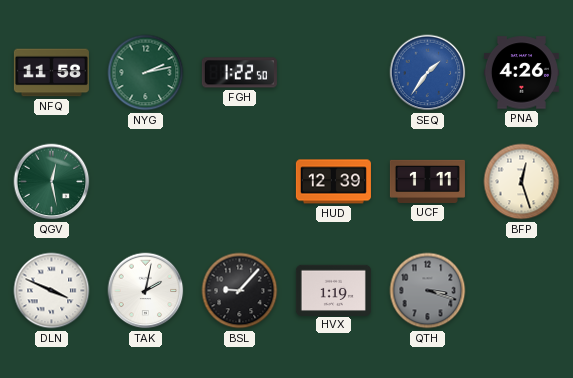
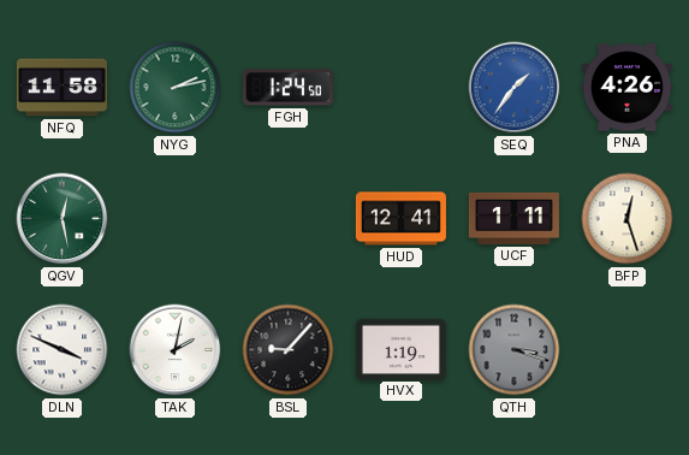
FGH: 1:22 -> 1:24
HUD: 12:39 -> 12:41
